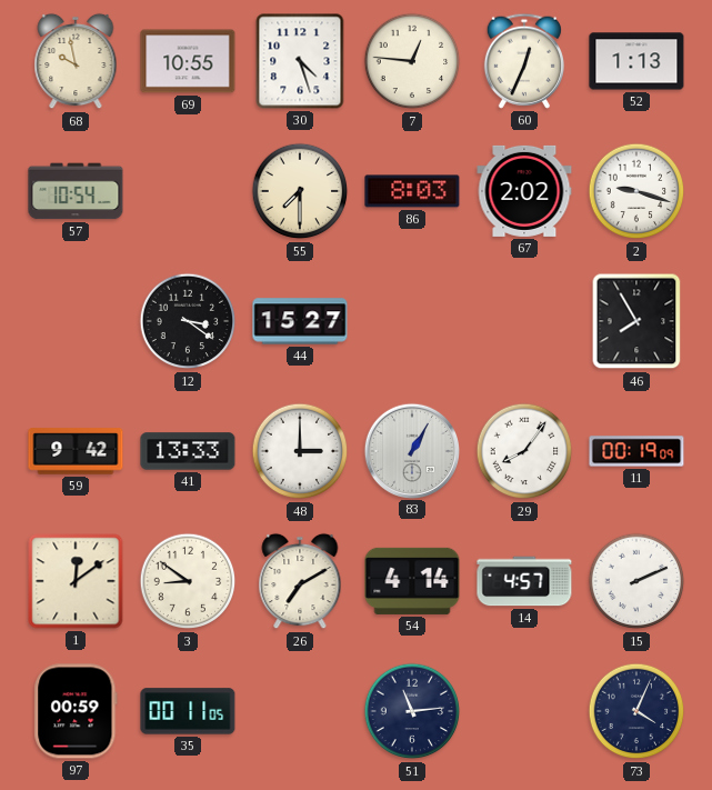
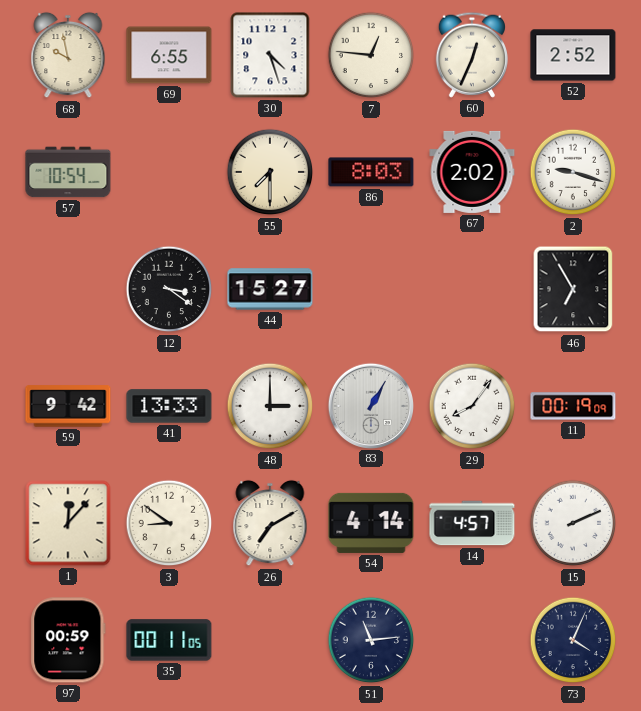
69: 10:55 -> 6:55
52: 1:13 -> 2:52
46: 7:55 -> 6:55
1: 12:09 -> 12:07
